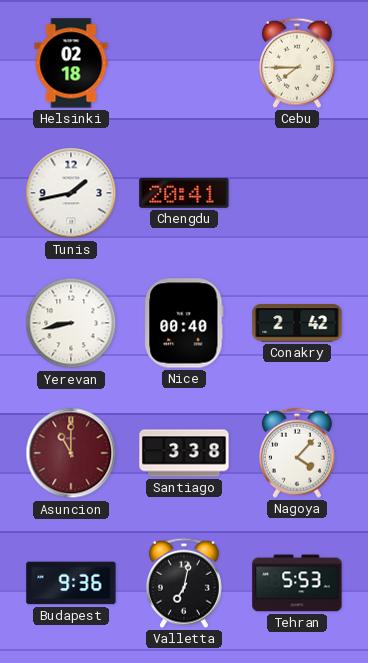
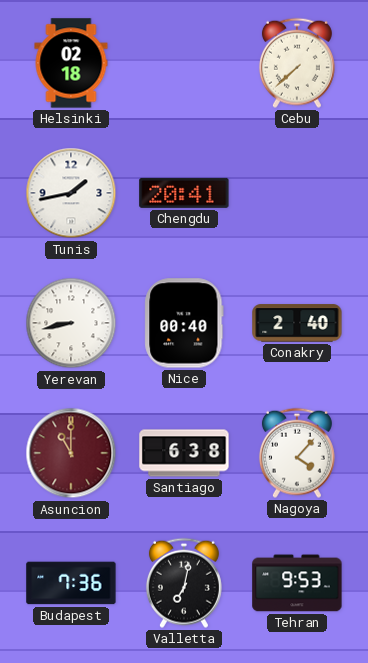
Cebu: 7:45 -> 7:38
Conakry: 2:42 -> 2:40
Santiago: 3:38 -> 6:38
Budapest: 9:36 -> 7:36
Tehran: 5:53 -> 9:53
